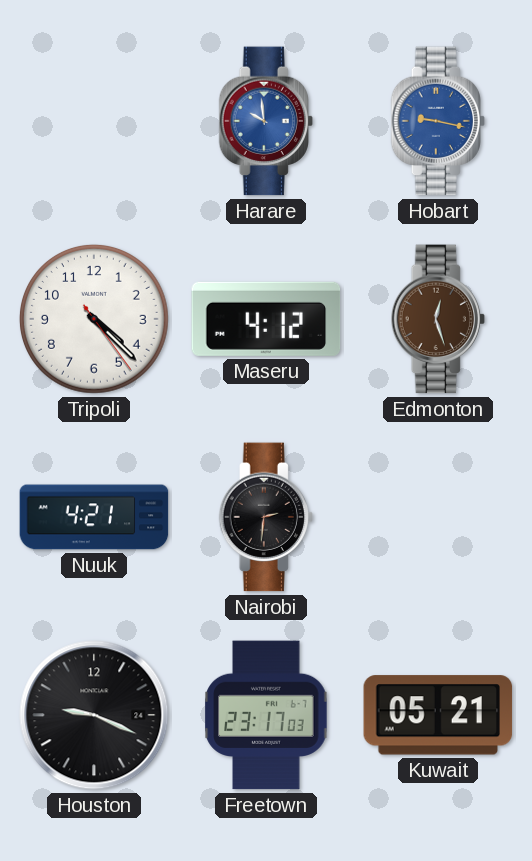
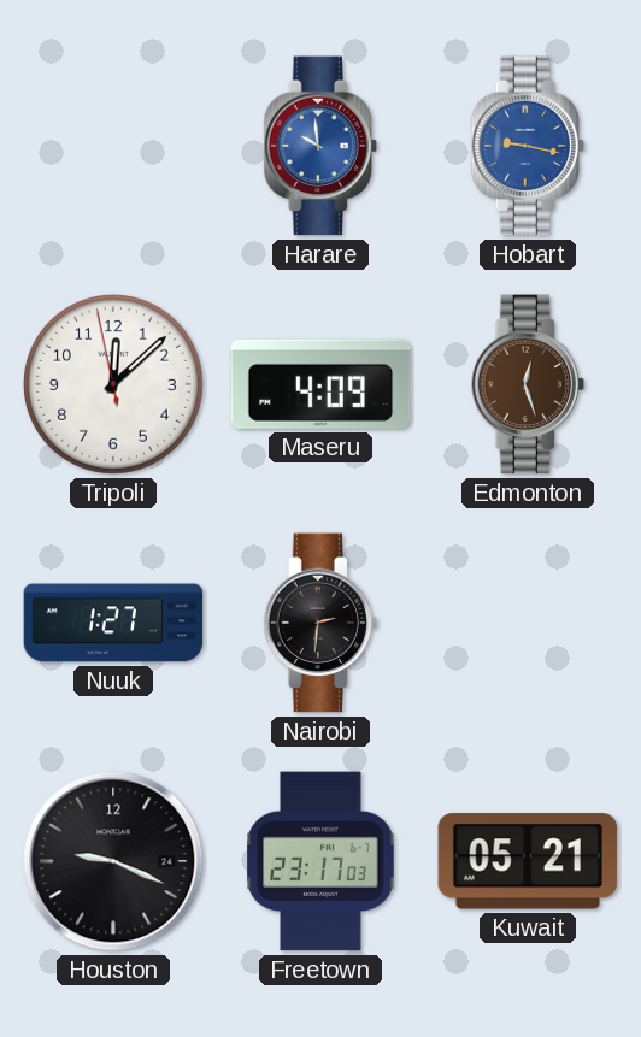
Tripoli: 4:22 -> 12:07
Maseru: 4:12 -> 4:09
Nuuk: 4:21 -> 1:27
